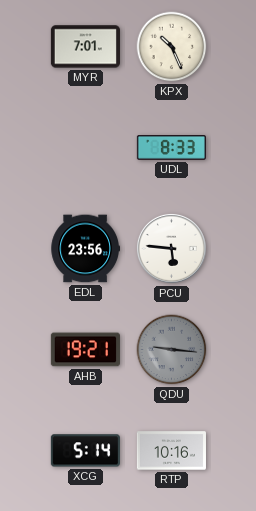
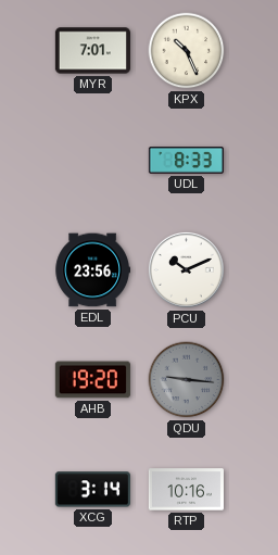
PCU: 5:46 -> 10:11
AHB: 19:21 -> 19:20
XCG: 5:14 -> 3:14
